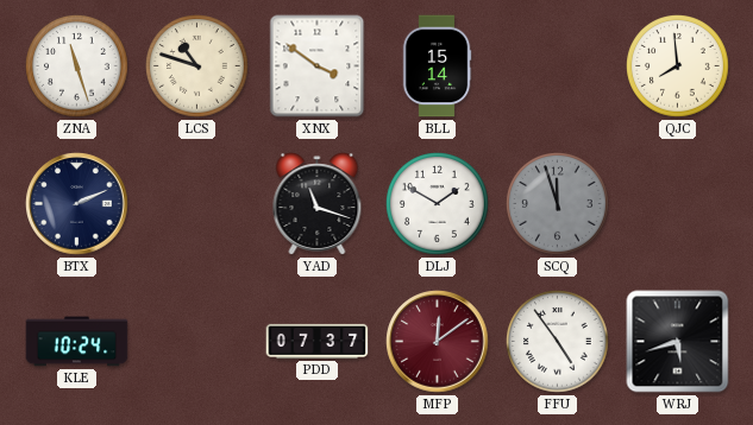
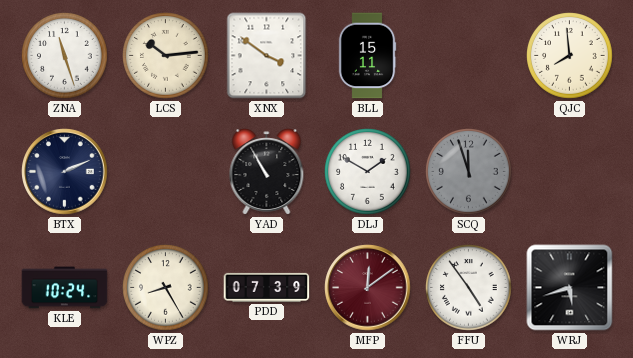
LCS: 10:48 -> 10:14
BLL: 15:14 -> 15:11
YAD: 11:18 -> 10:55
WPZ: none -> 8:25
PDD: 07:37 -> 07:39
